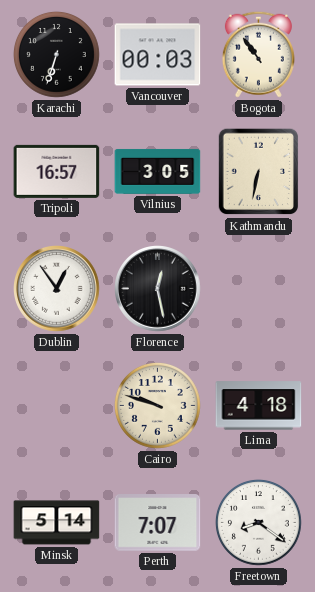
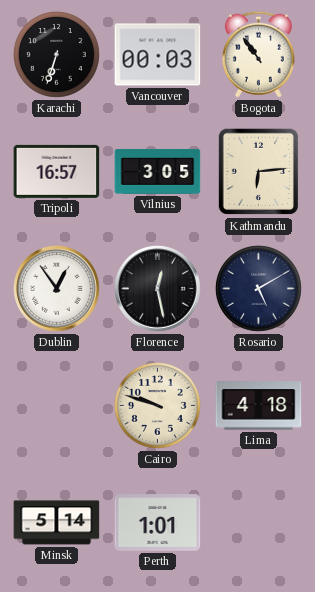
Kathmandu: 6:32 -> 6:14
Rosario: none -> 5:10
Perth: 7:07 -> 1:01
Freetown: 8:21 -> none
